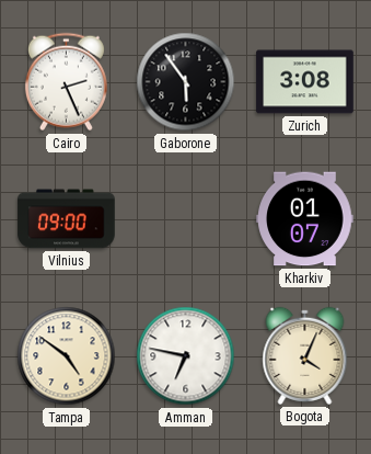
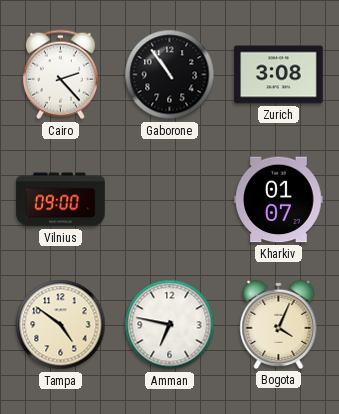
Cairo: 2:26 -> 2:23
Gaborone: 5:54 -> 10:54
